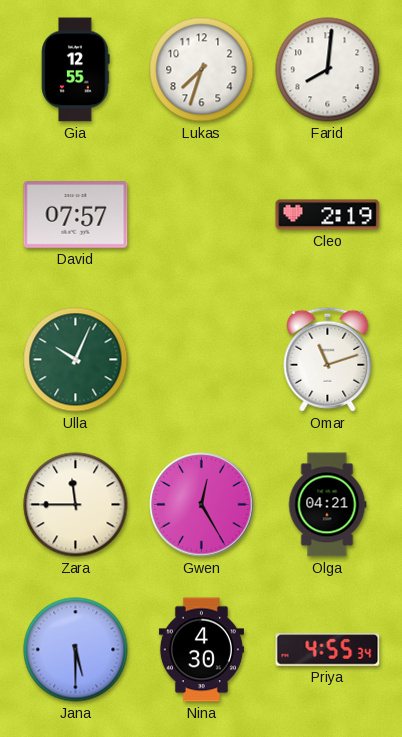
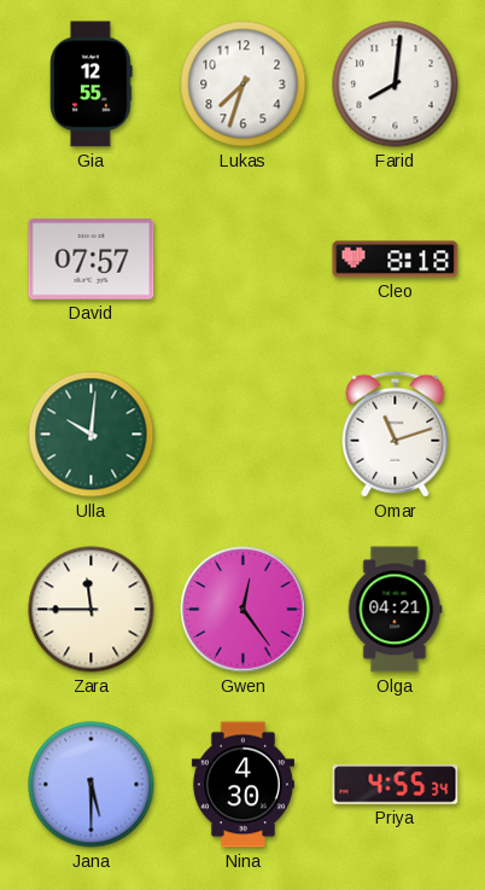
Cleo: 2:19 -> 8:18
Ulla: 10:04 -> 10:01
Gwen: 12:25 -> 12:24
